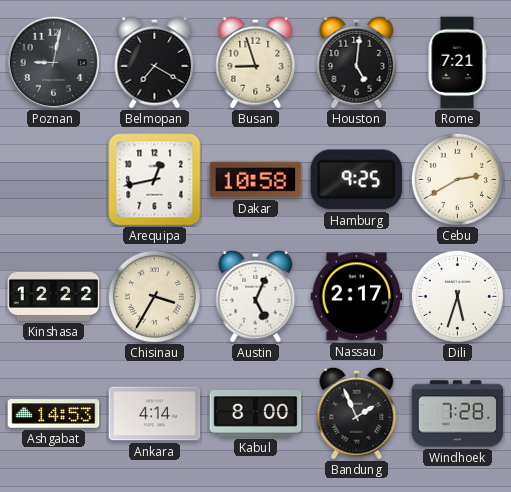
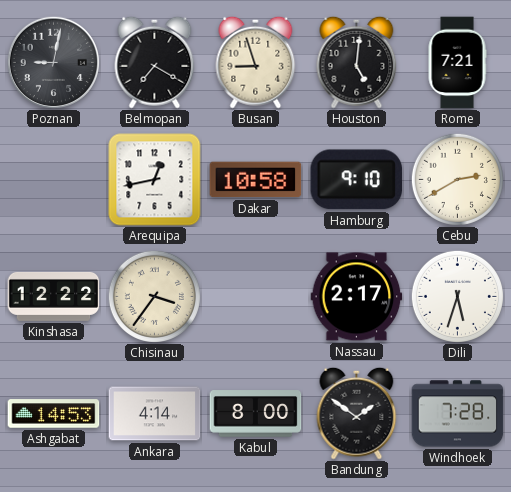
Hamburg: 9:25 -> 9:10
Chisinau: 3:35 -> 3:36
Austin: 5:04 -> none
Bandung: 1:56 -> 1:51
